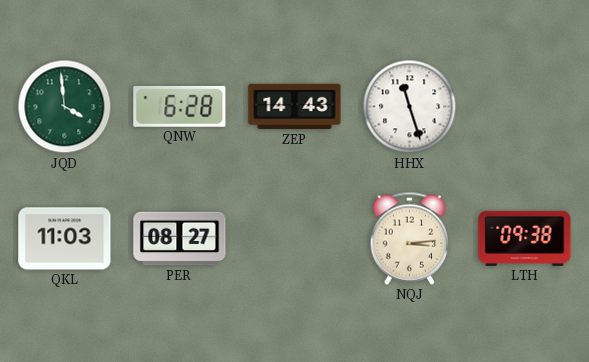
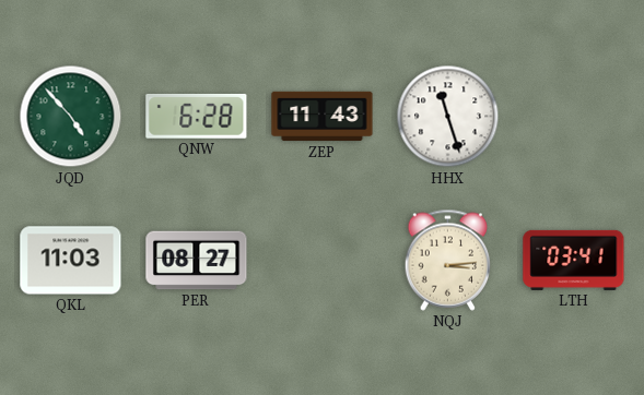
JQD: 3:59 -> 4:53
ZEP: 14:43 -> 11:43
LTH: 09:38 -> 03:41
